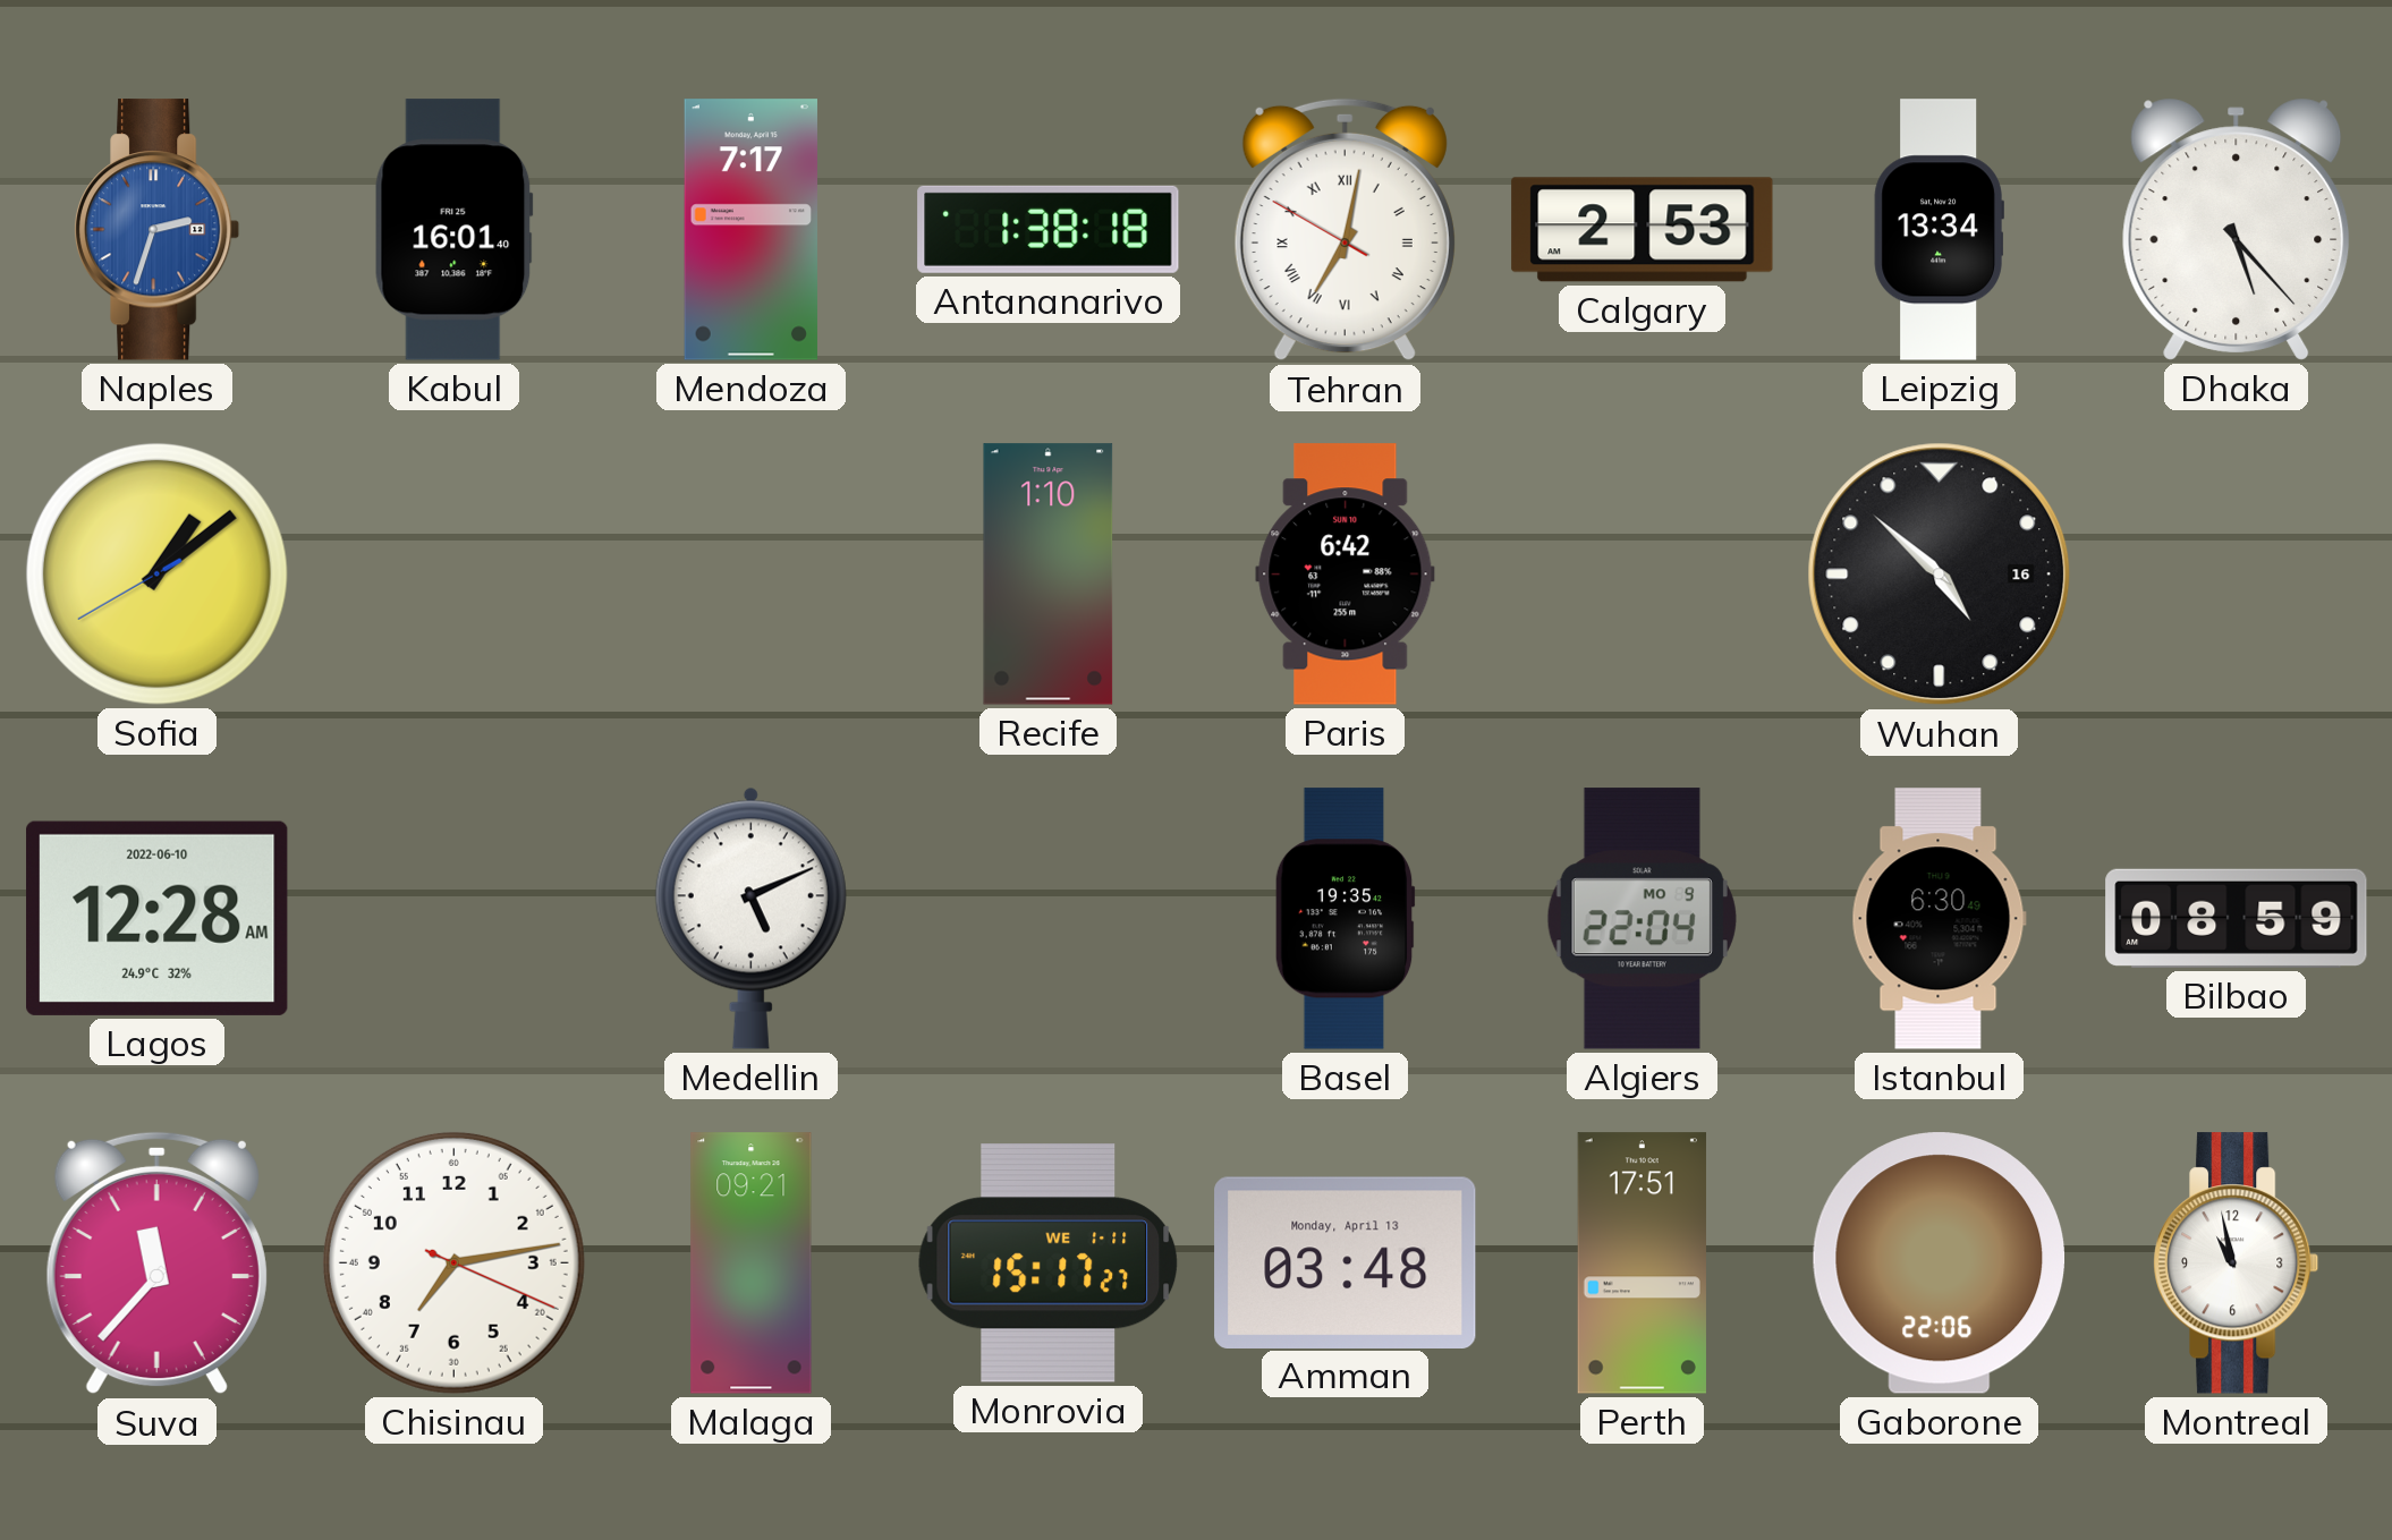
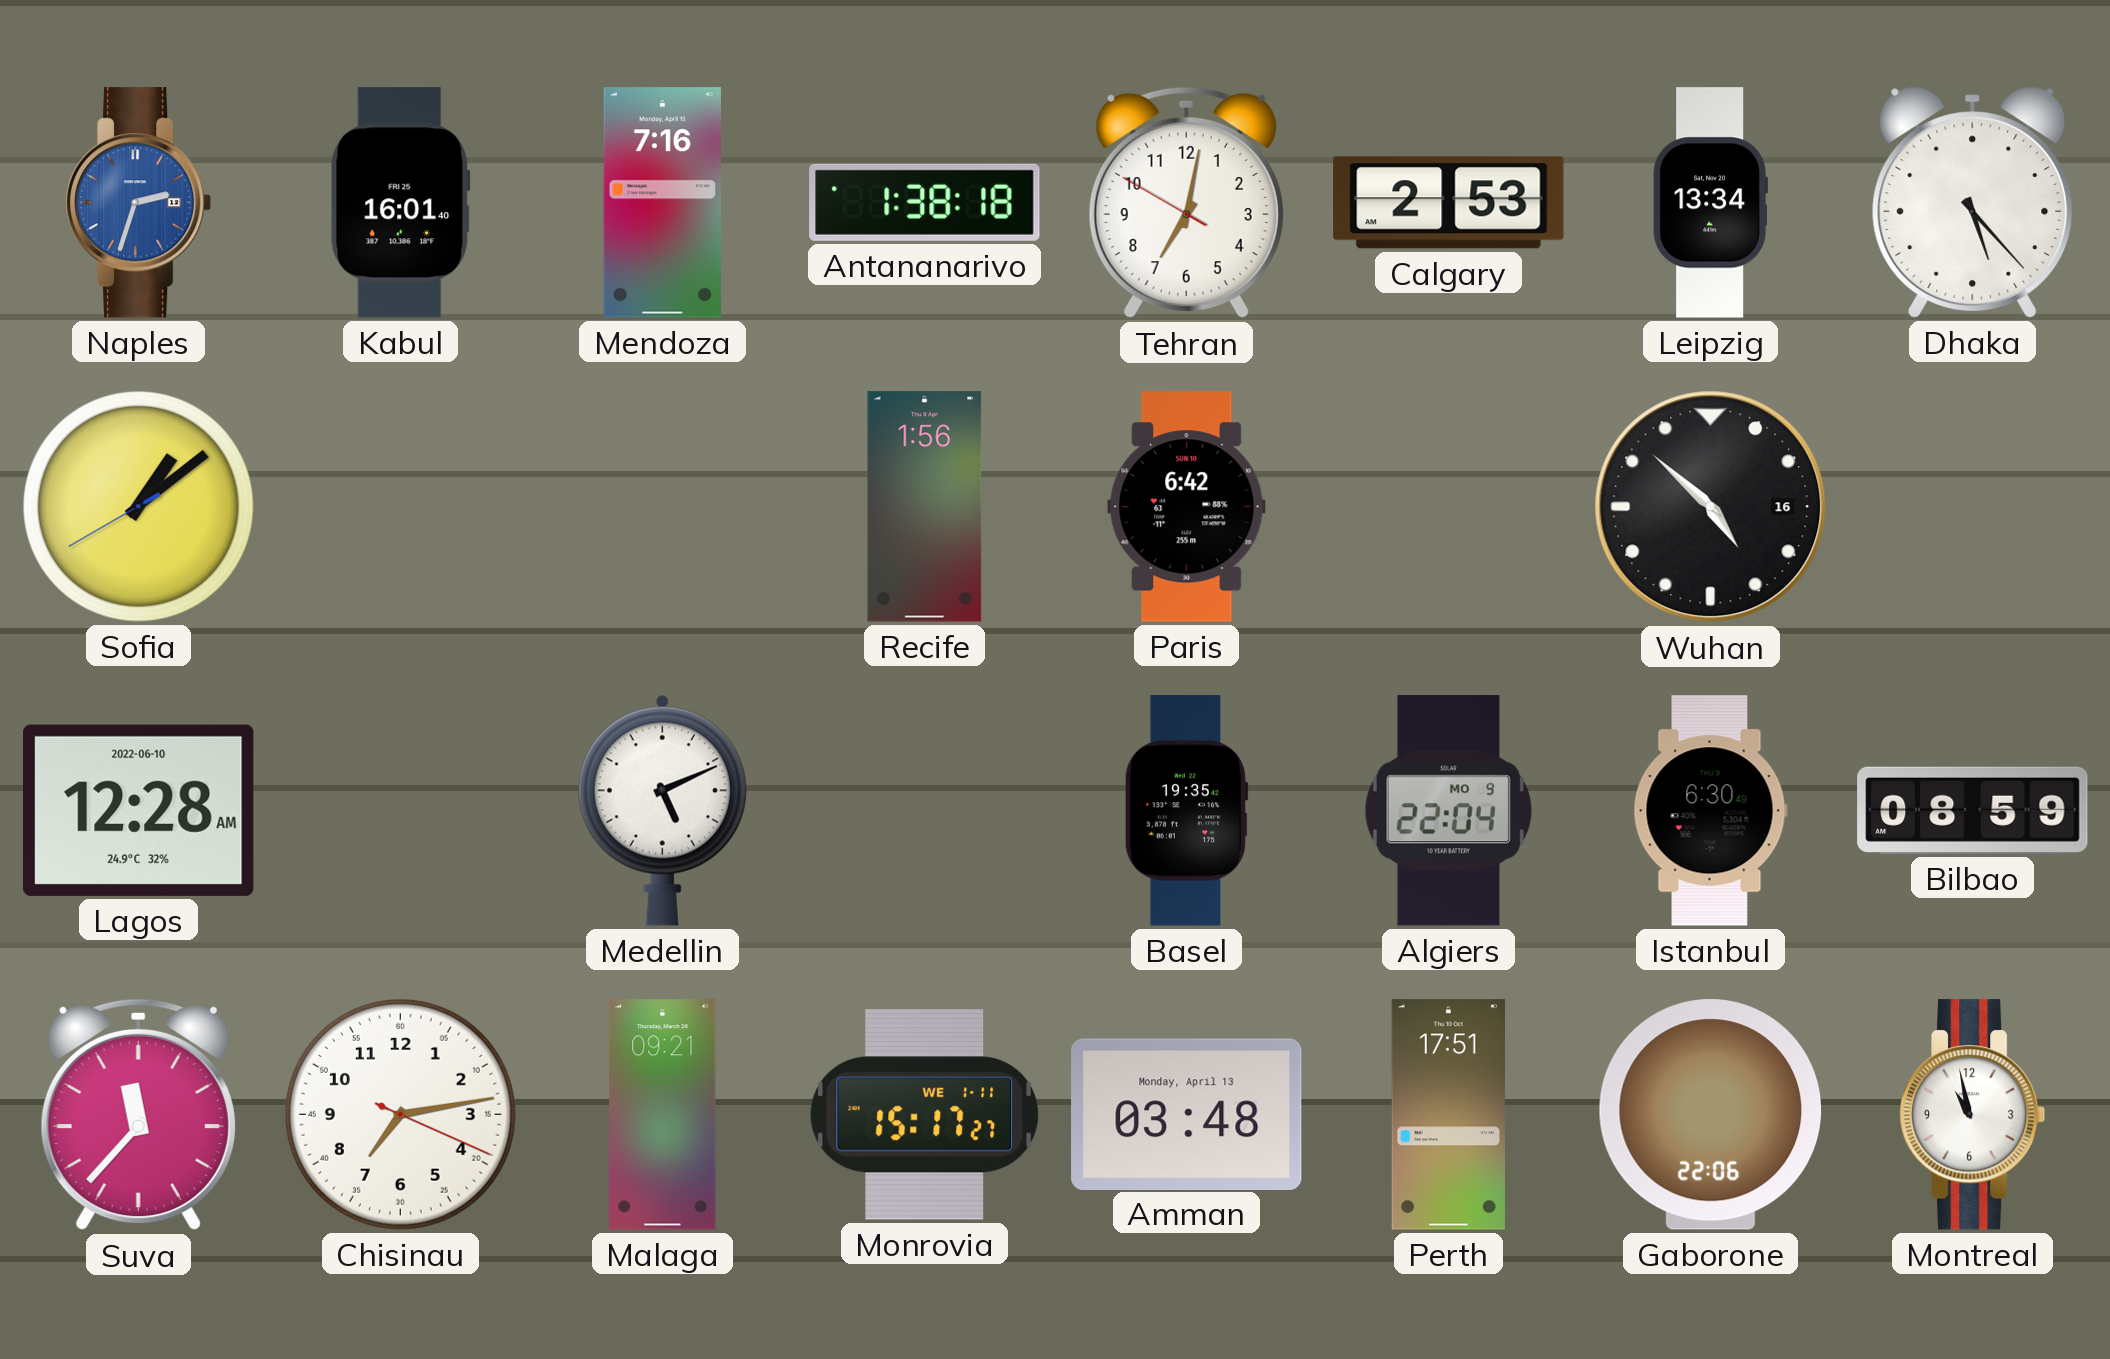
Mendoza: 7:17 -> 7:16
Tehran numerals: Roman -> Arabic
Recife: 1:10 -> 1:56
